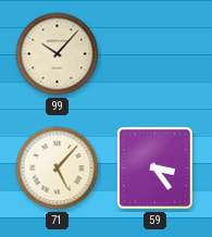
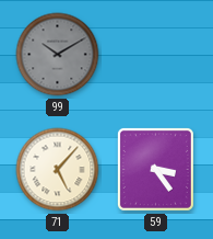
99: 10:07 -> 10:10
99 dial: cream -> grey
